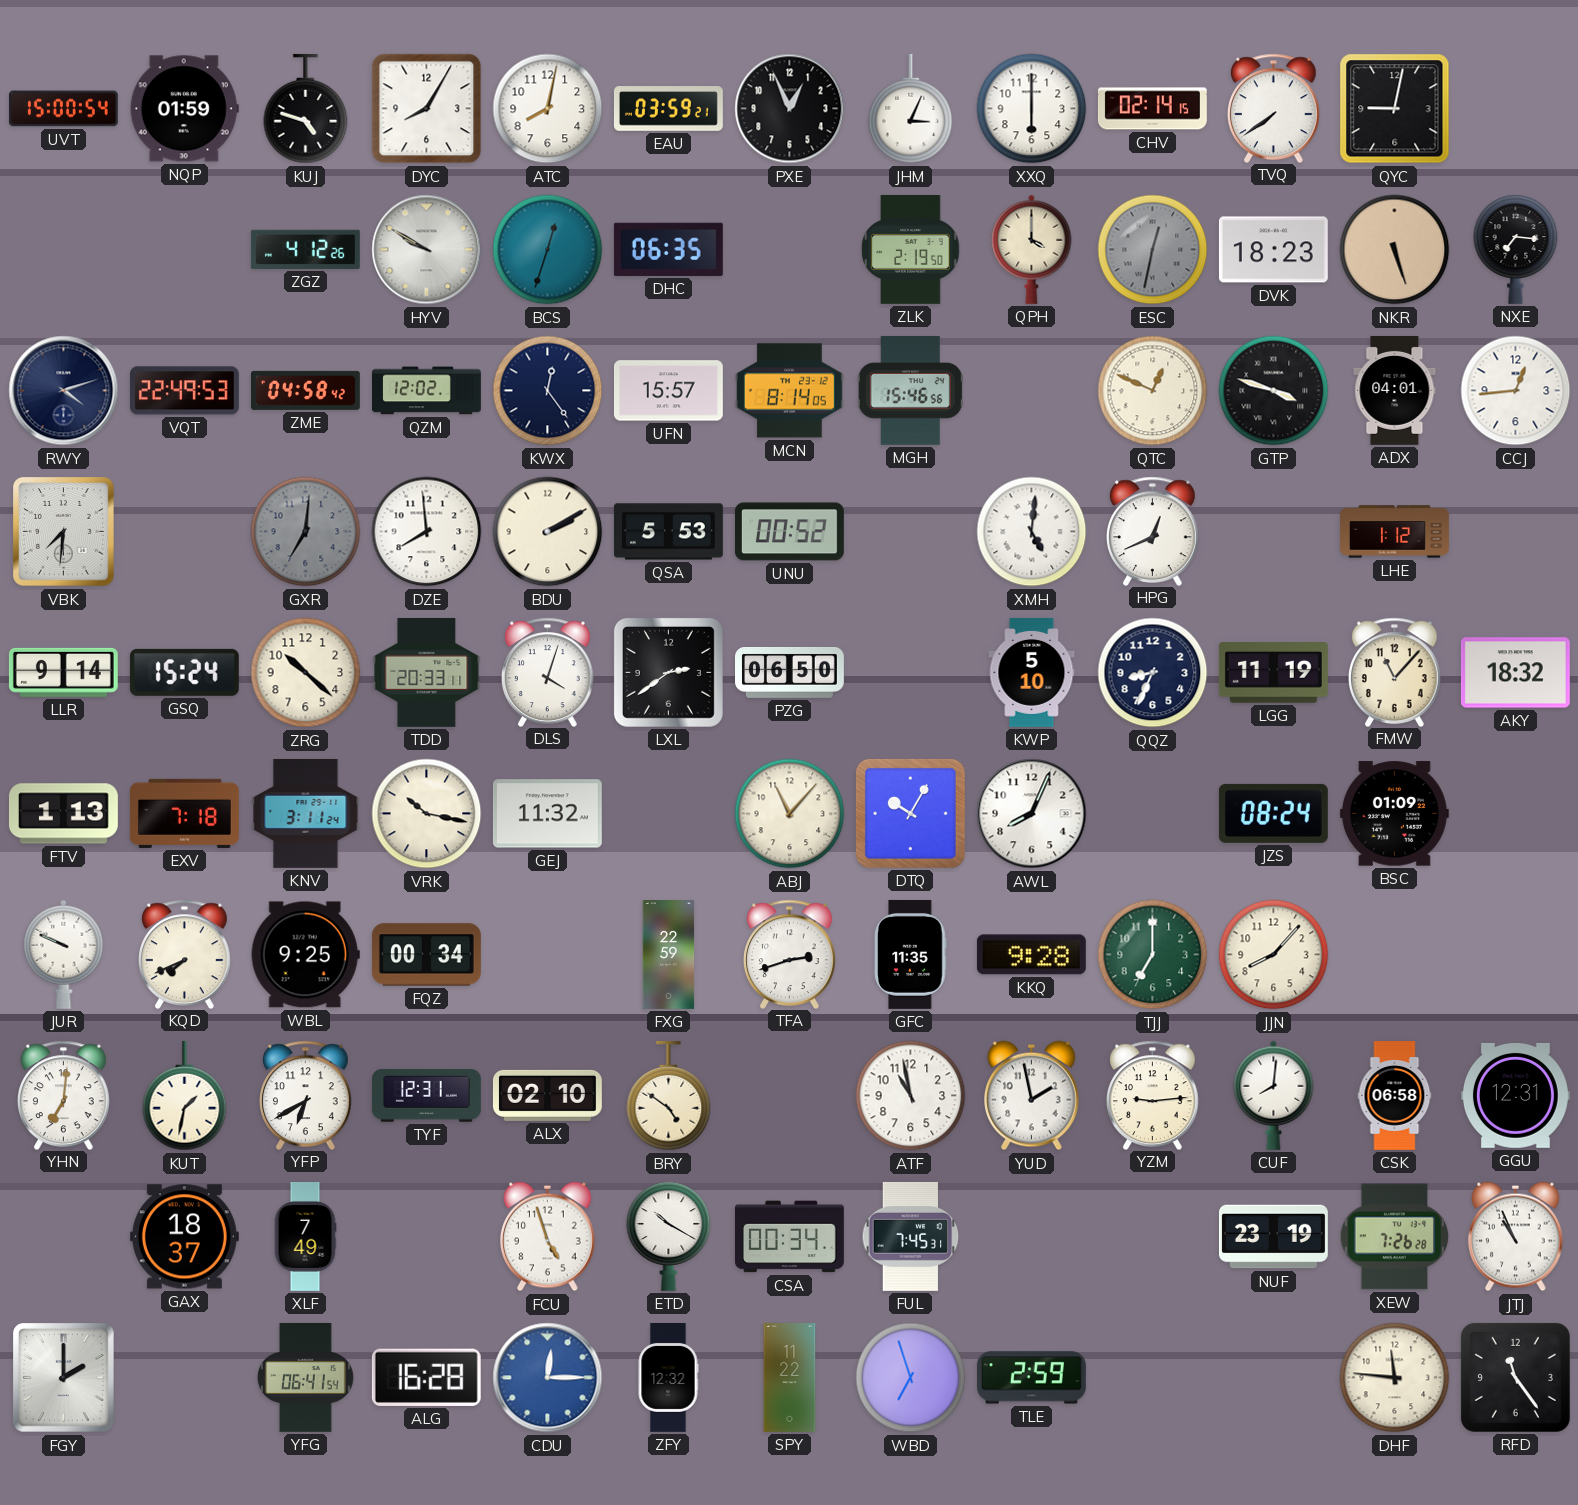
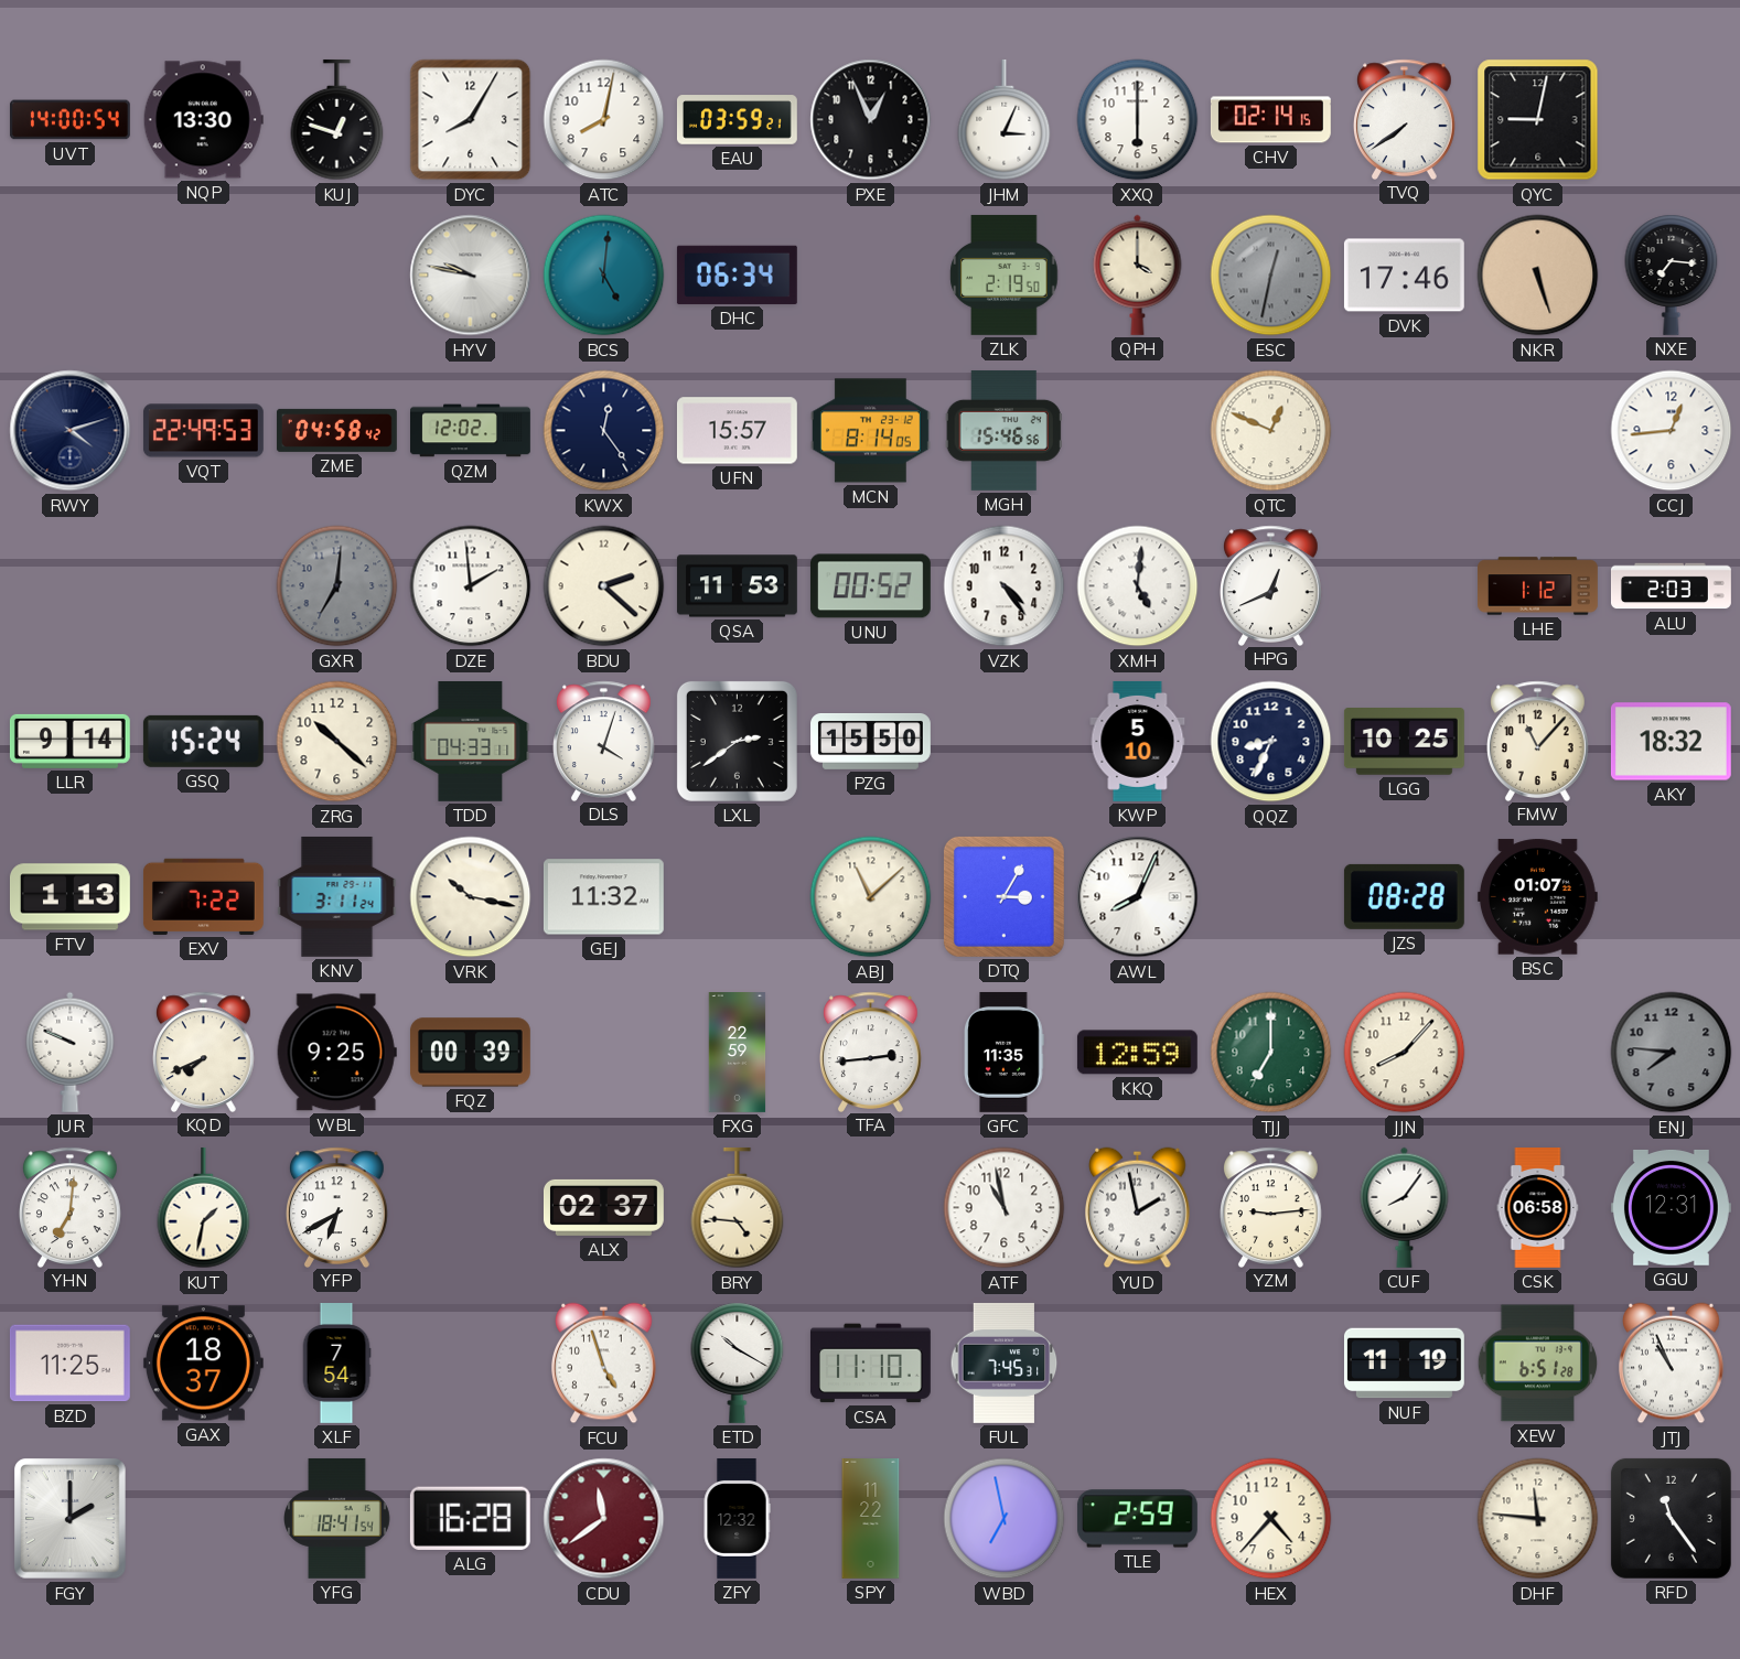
UVT: 15:00 -> 14:00
NQP: 01:59 -> 13:30
KUJ: 4:48 -> 12:48
ZGZ: 4:12 -> none
HYV: 9:50 -> 9:47
BCS: 12:33 -> 5:01
DHC: 06:35 -> 06:34
DVK: 18:23 -> 17:46
GTP: 3:48 -> none
ADX: 04:01 -> none
VBK: 7:31 -> none
DZE: 7:59 -> 1:59
BDU: 2:10 -> 2:22
QSA: 5:53 -> 11:53
VZK: none -> 4:24
ALU: none -> 2:03
TDD: 20:33 -> 04:33
PZG: 06:50 -> 15:50
LGG: 11:19 -> 10:25
EXV: 7:18 -> 7:22
ABJ: 11:07 -> 11:08
DTQ: 10:05 -> 3:05
JZS: 08:24 -> 08:28
BSC: 01:09 -> 01:07
FQZ: 00:34 -> 00:39
TFA: 2:42 -> 2:44
KKQ: 9:28 -> 12:59
ENJ: none -> 7:46
TYF: 12:31 -> none
ALX: 02:10 -> 02:37
BRY: 4:51 -> 4:46
CUF: 8:01 -> 8:06
BZD: none -> 11:25
XLF: 7:49 -> 7:54
CSA: 00:34 -> 11:10
NUF: 23:19 -> 11:19
XEW: 7:26 -> 6:51
YFG: 06:41 -> 18:41
CDU: 12:15 -> 11:39
CDU dial: blue -> burgundy
WBD: 6:57 -> 6:58
HEX: none -> 4:37
